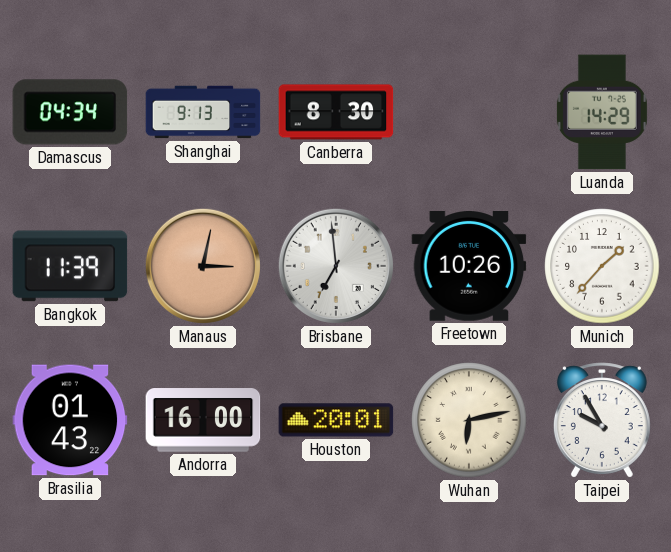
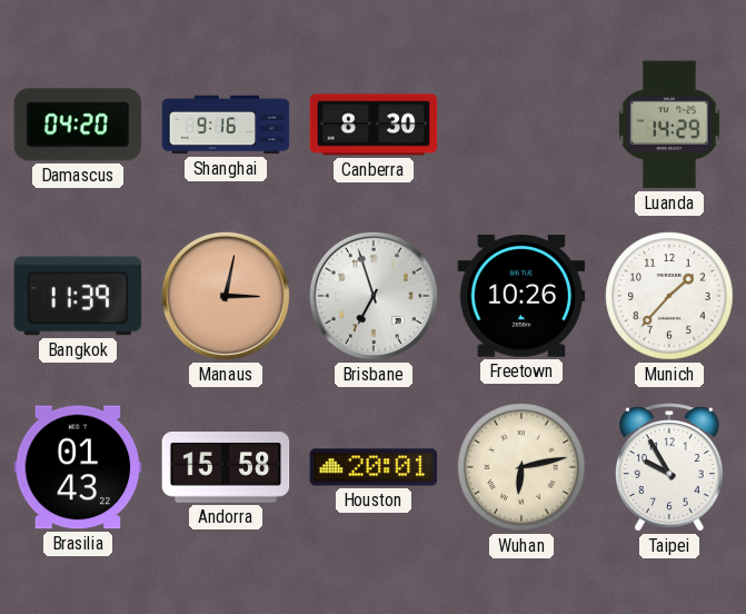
Damascus: 04:34 -> 04:20
Shanghai: 9:13 -> 9:16
Brisbane: 6:59 -> 6:57
Andorra: 16:00 -> 15:58
